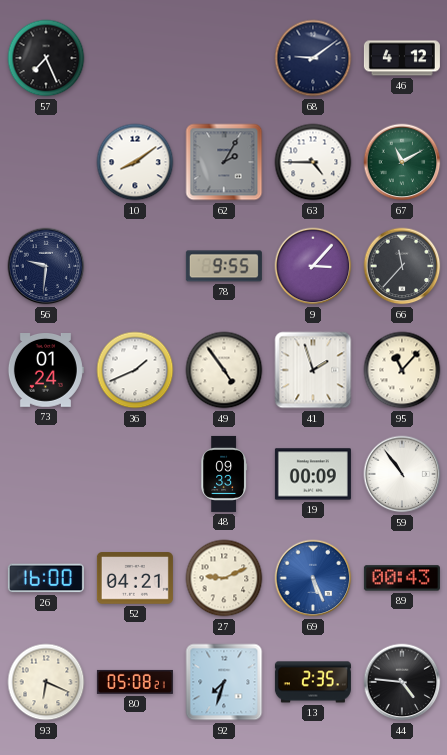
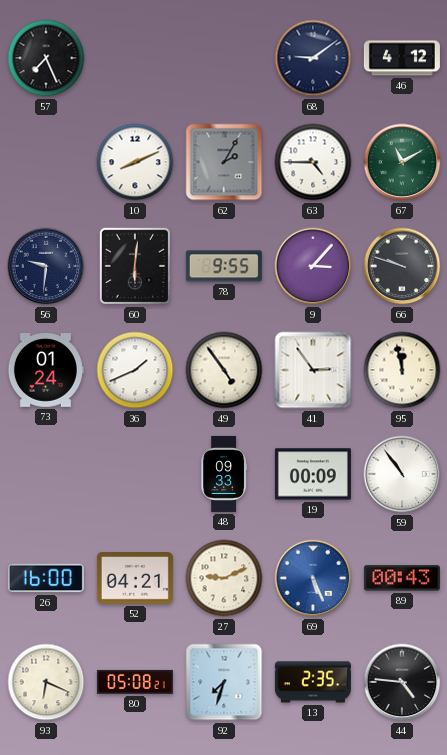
10: 8:09 -> 8:11
60: none -> 6:01
66: 11:37 -> 9:48
41: 1:57 -> 2:54
95: 11:07 -> 11:58
